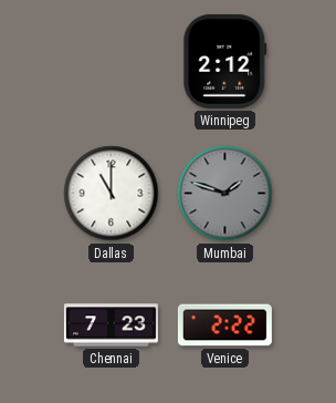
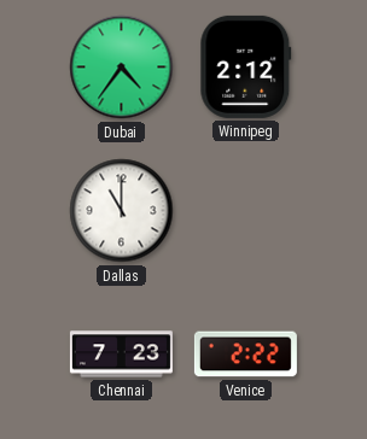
Dubai: none -> 4:36
Mumbai: 1:48 -> none
